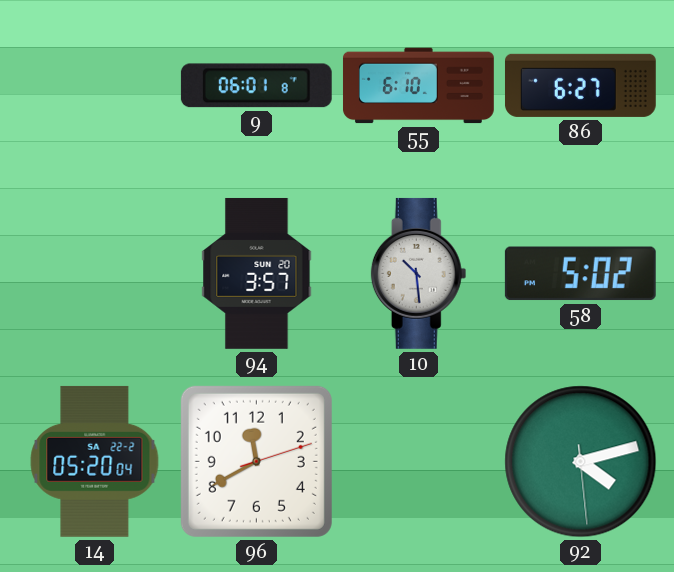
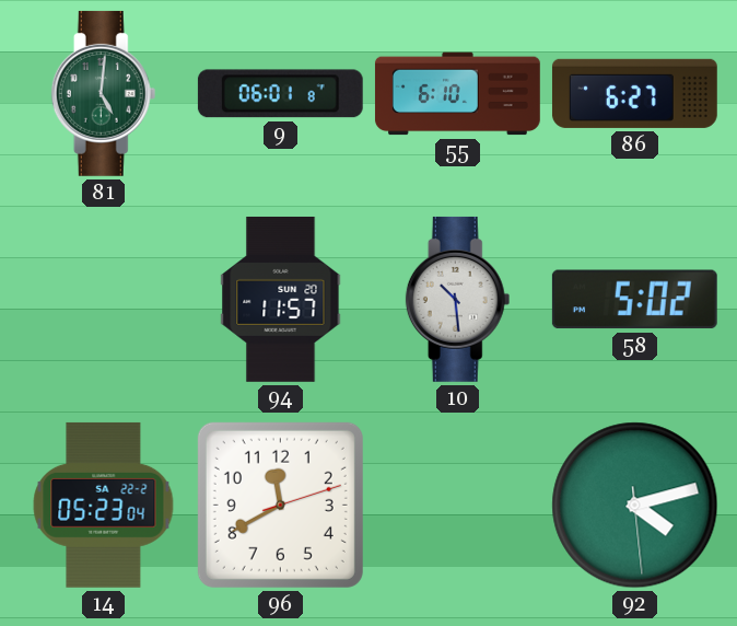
81: none -> 5:01
94: 3:57 -> 11:57
14: 05:20 -> 05:23
